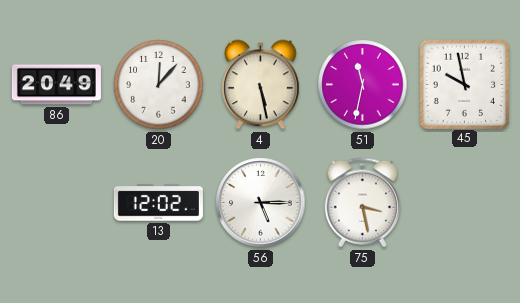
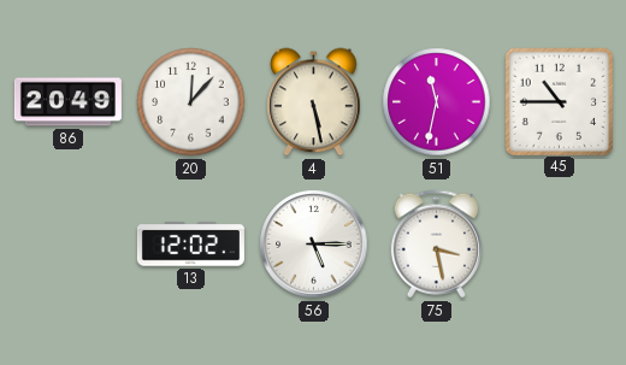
45: 9:58 -> 10:45
